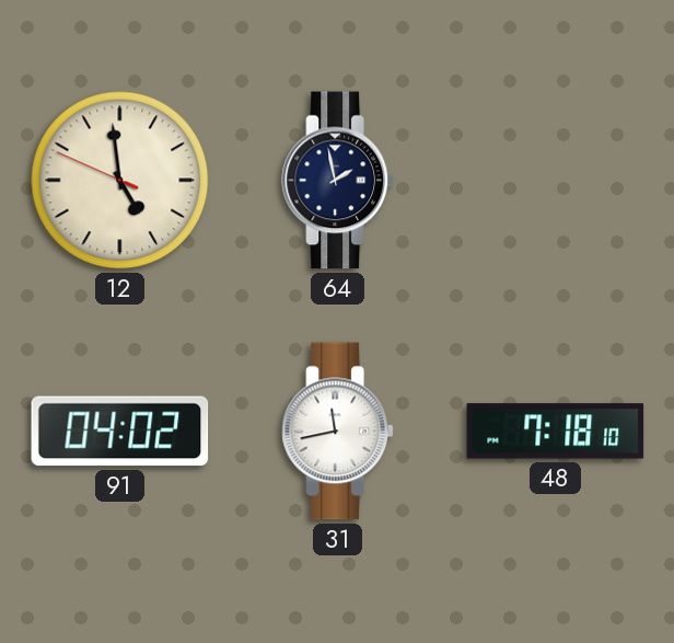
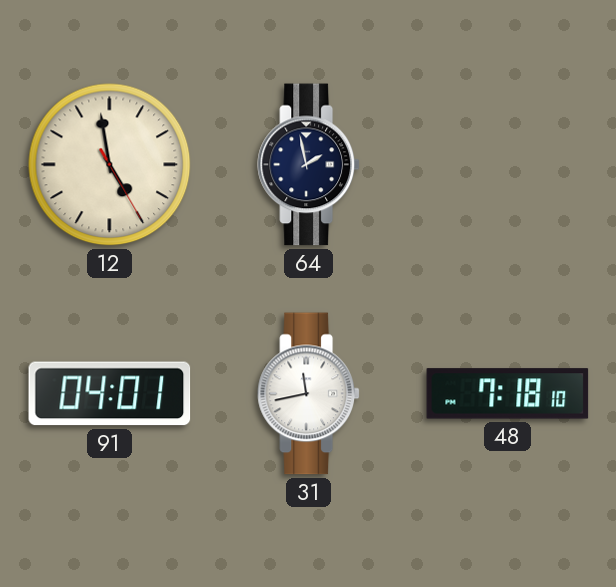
12: 4:58:49 -> 4:58:25
91: 04:02 -> 04:01
